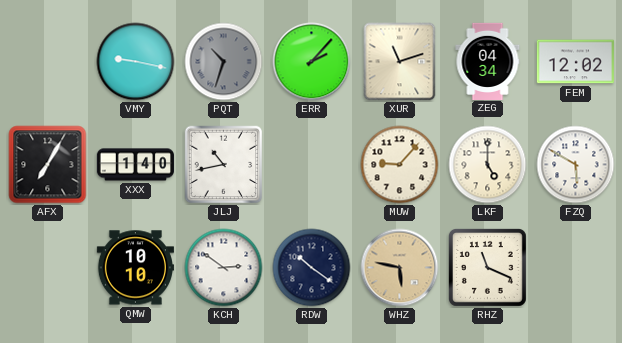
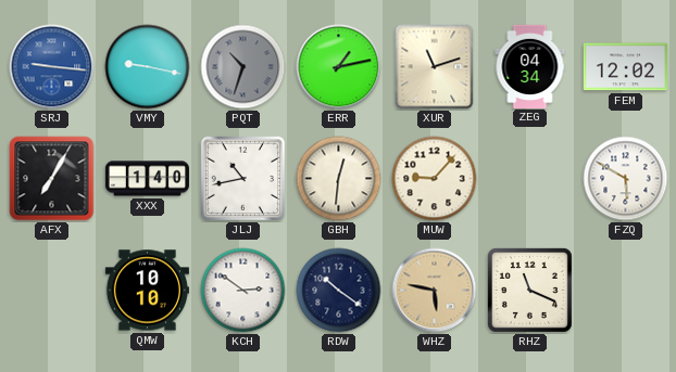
SRJ: none -> 9:16
ERR: 2:07 -> 1:13
GBH: none -> 12:31
LKF: 5:00 -> none
